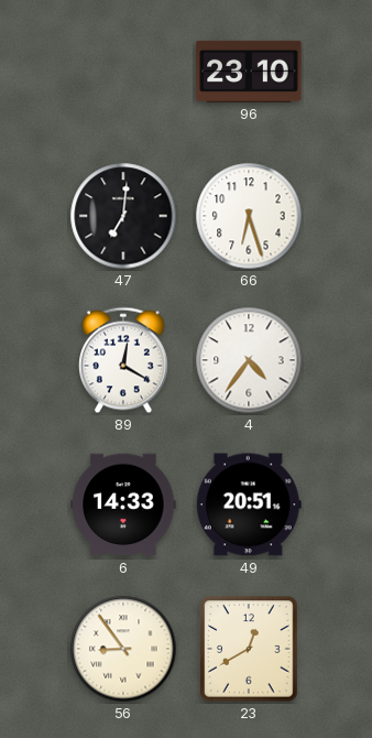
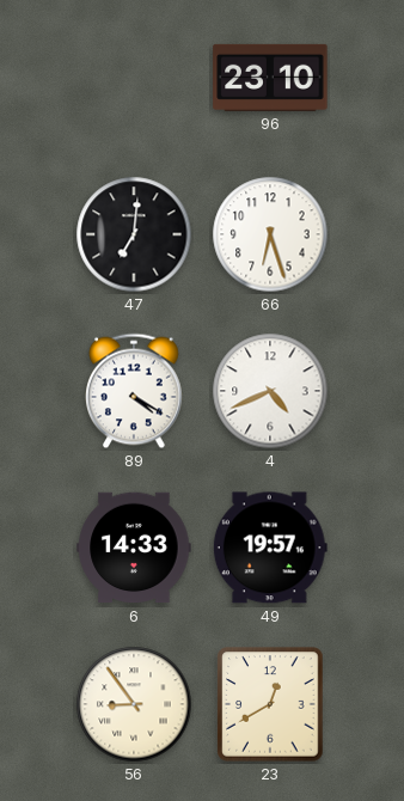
89: 12:20 -> 4:20
4: 4:36 -> 4:41
49: 20:51 -> 19:57
